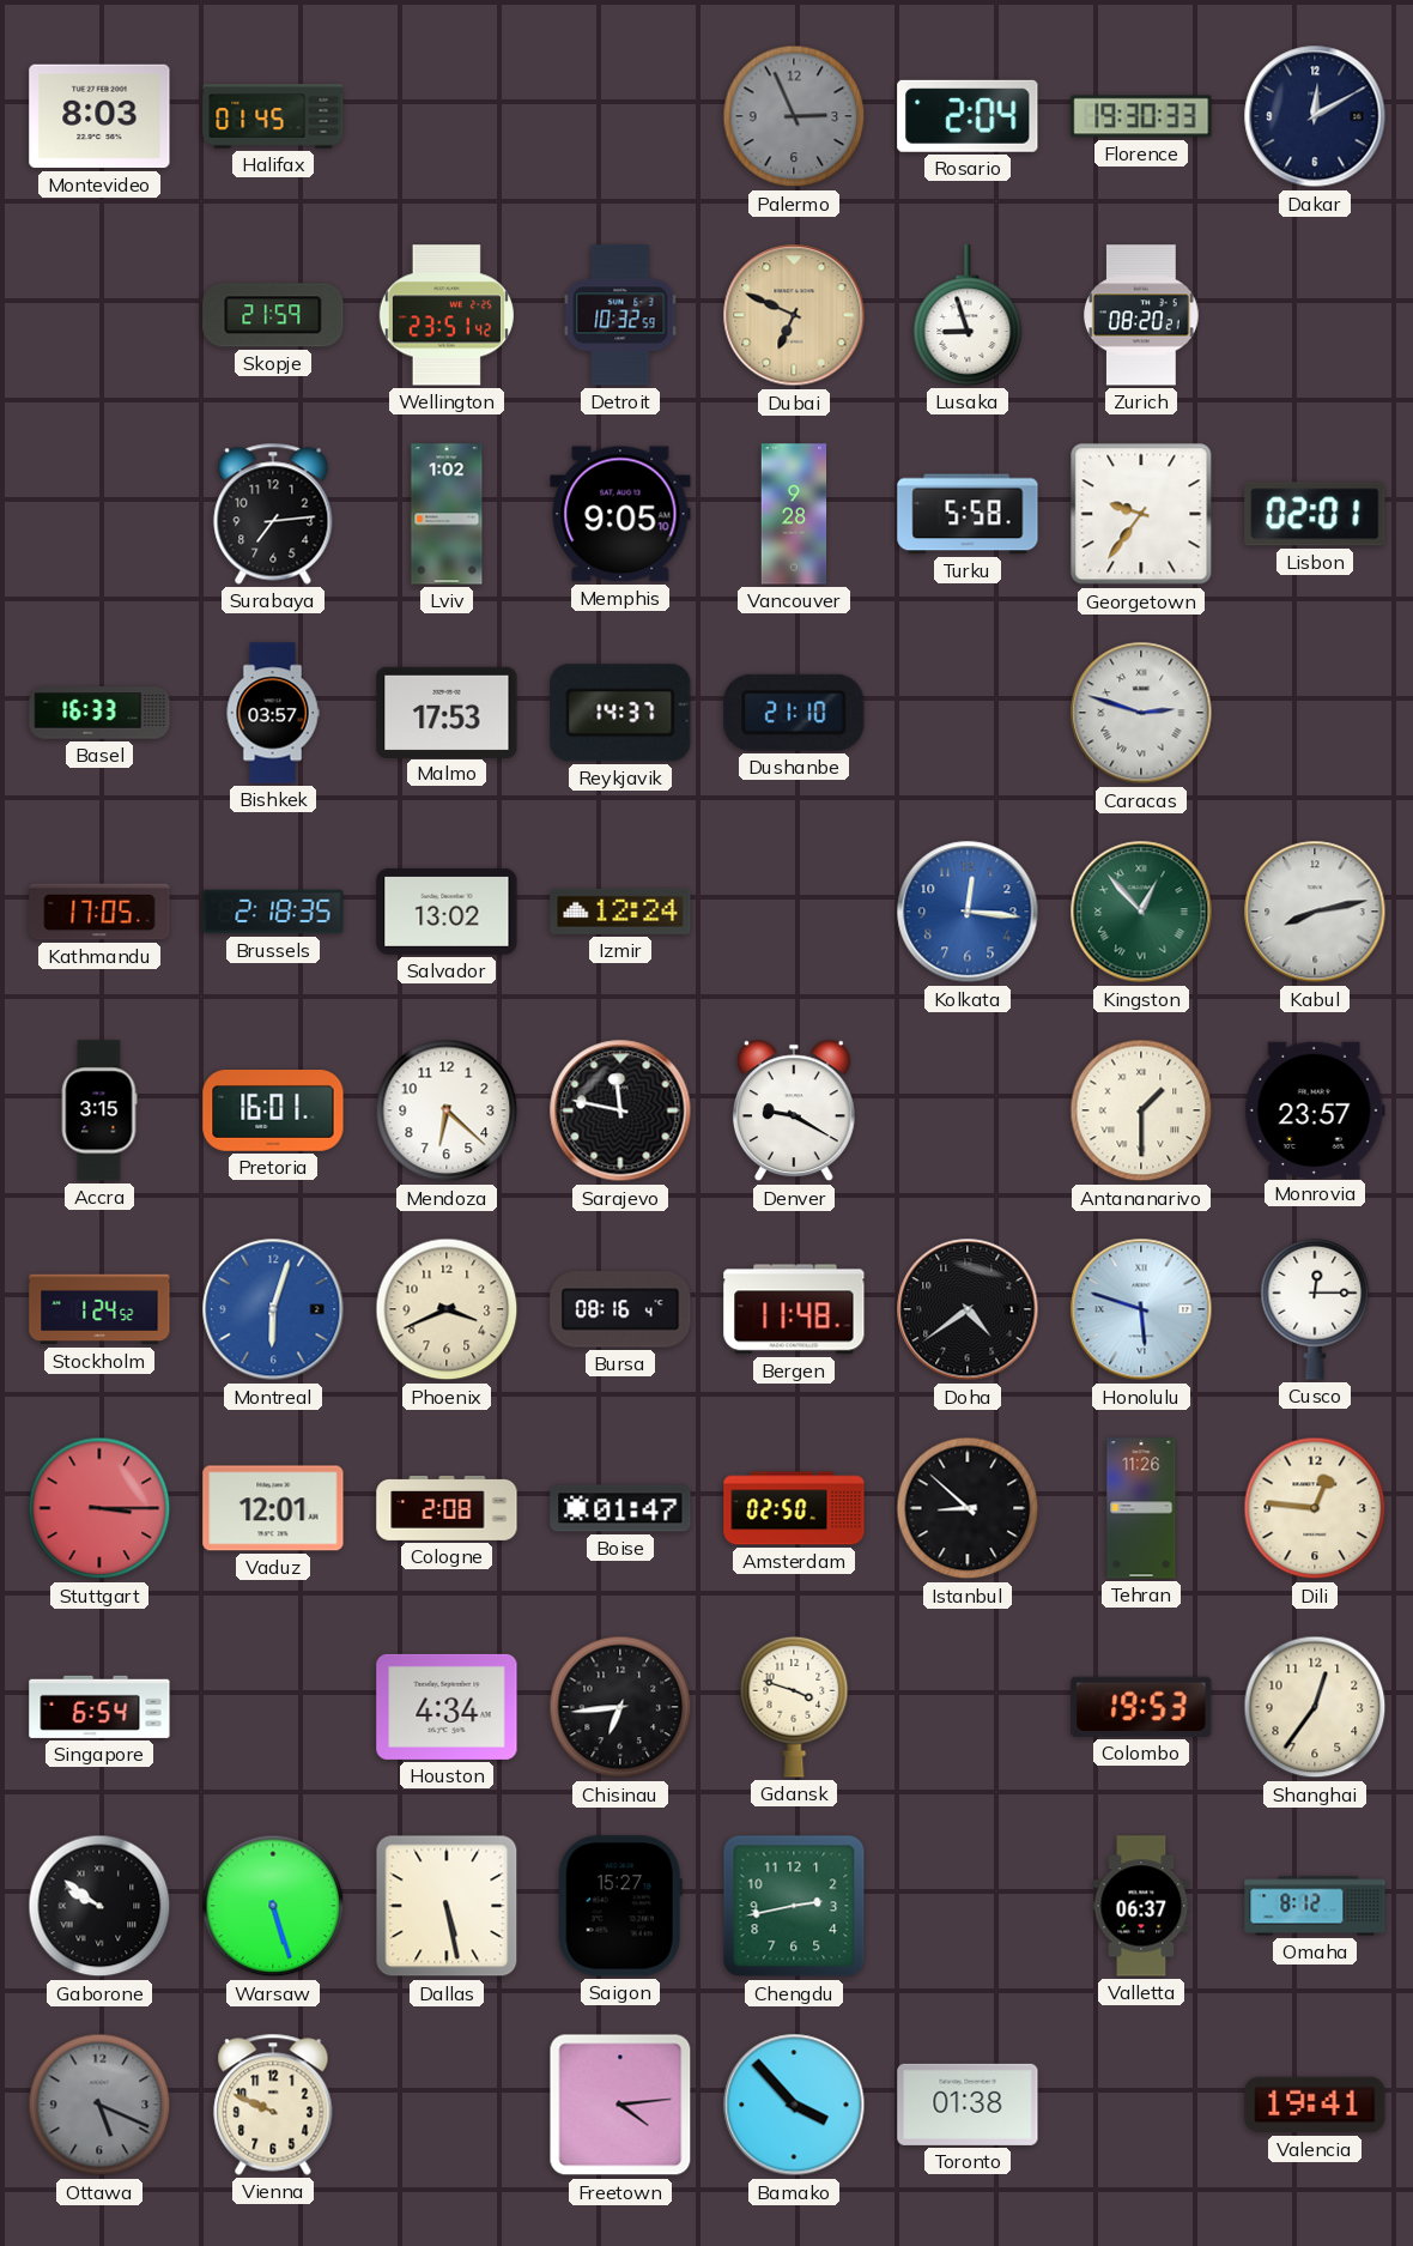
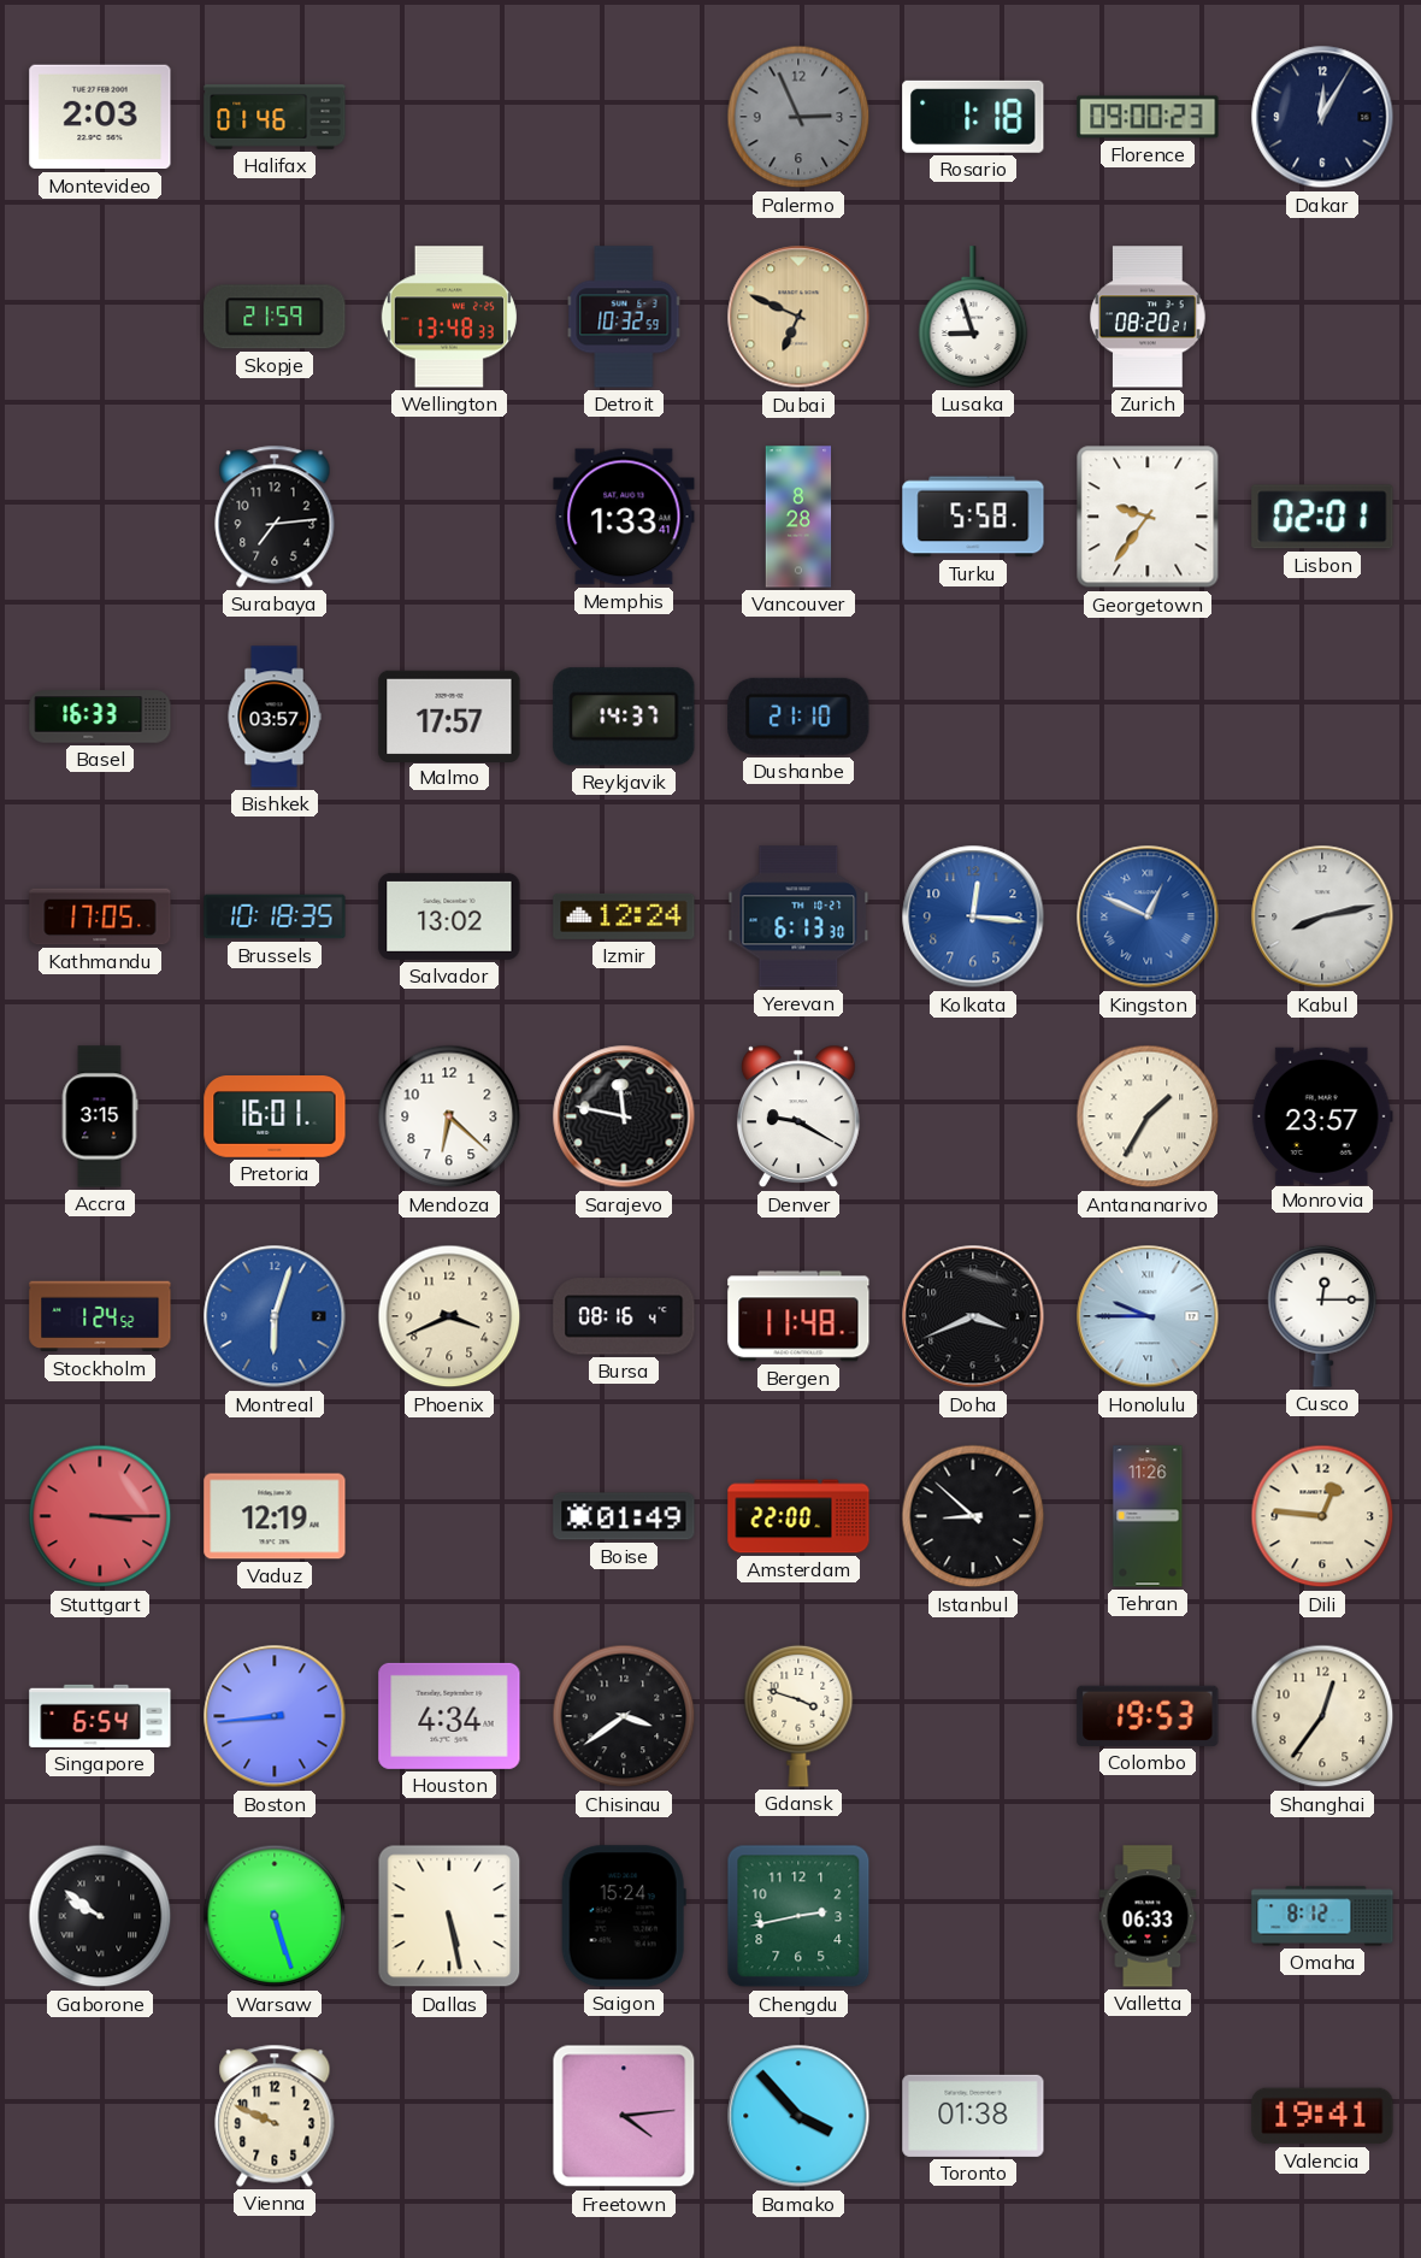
Montevideo: 8:03 -> 2:03
Halifax: 01:45 -> 01:46
Rosario: 2:04 -> 1:18
Florence: 19:30 -> 09:00
Dakar: 12:10 -> 12:05
Wellington: 23:51 -> 13:48
Lviv: 1:02 -> none
Memphis: 9:05 -> 1:33
Vancouver: 9:28 -> 8:28
Malmo: 17:53 -> 17:57
Caracas: 2:48 -> none
Brussels: 2:18 -> 10:18
Yerevan: none -> 6:13
Kingston: 12:53 -> 12:49
Kingston dial: green -> blue
Antananarivo: 1:30 -> 1:35
Doha: 4:39 -> 3:41
Honolulu: 5:48 -> 9:45
Vaduz: 12:01 -> 12:19
Cologne: 2:08 -> none
Boise: 01:47 -> 01:49
Amsterdam: 02:50 -> 22:00
Boston: none -> 8:44
Chisinau: 6:44 -> 3:39
Saigon: 15:27 -> 15:24
Valletta: 06:37 -> 06:33
Ottawa: 5:19 -> none
